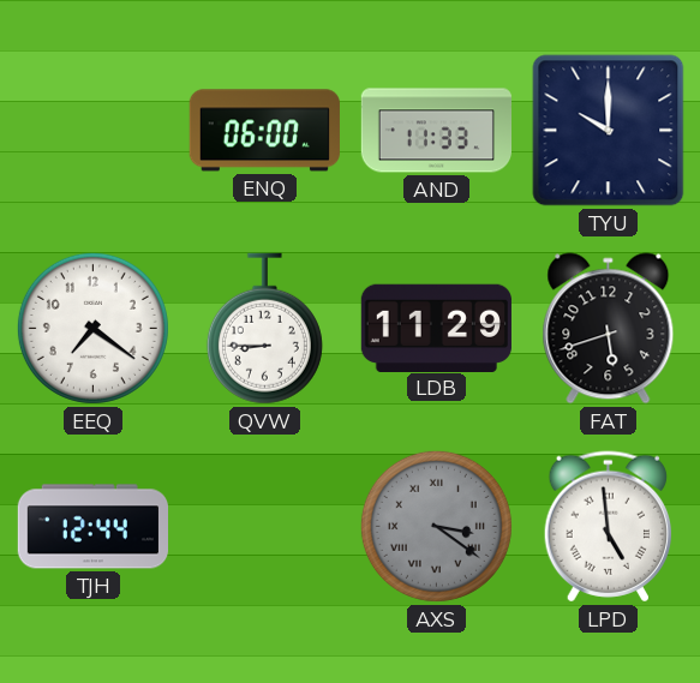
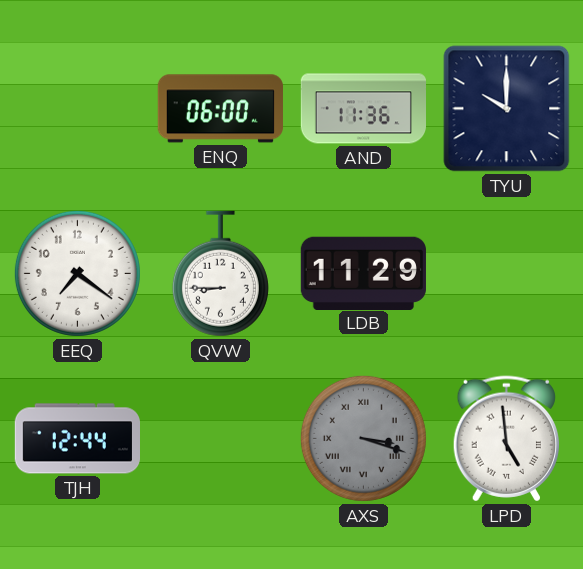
AND: 11:33 -> 11:36
FAT: 5:42 -> none
AXS: 3:21 -> 3:18
